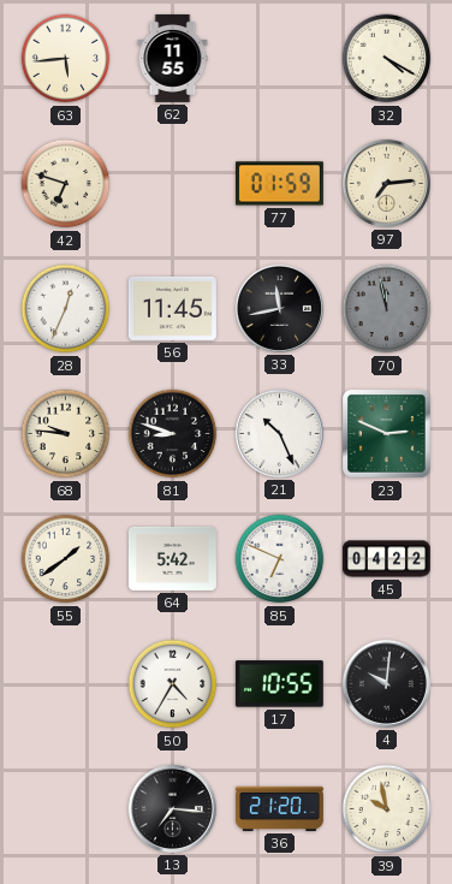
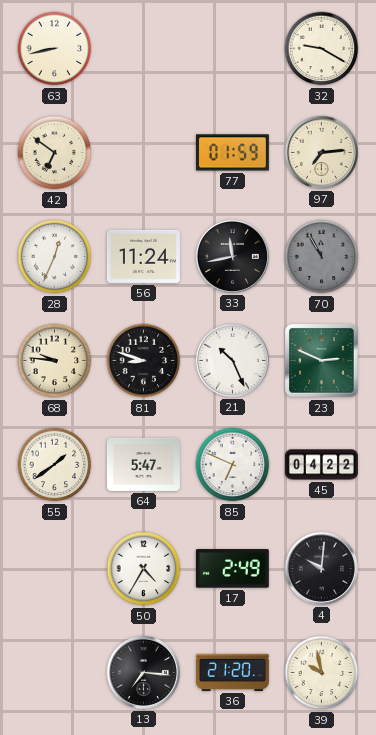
63: 5:44 -> 8:43
62: 11:55 -> none
32: 4:20 -> 9:20
42: 6:48 -> 6:51
56: 11:45 -> 11:24
70: 11:58 -> 11:55
64: 5:42 -> 5:47
17: 10:55 -> 2:49
